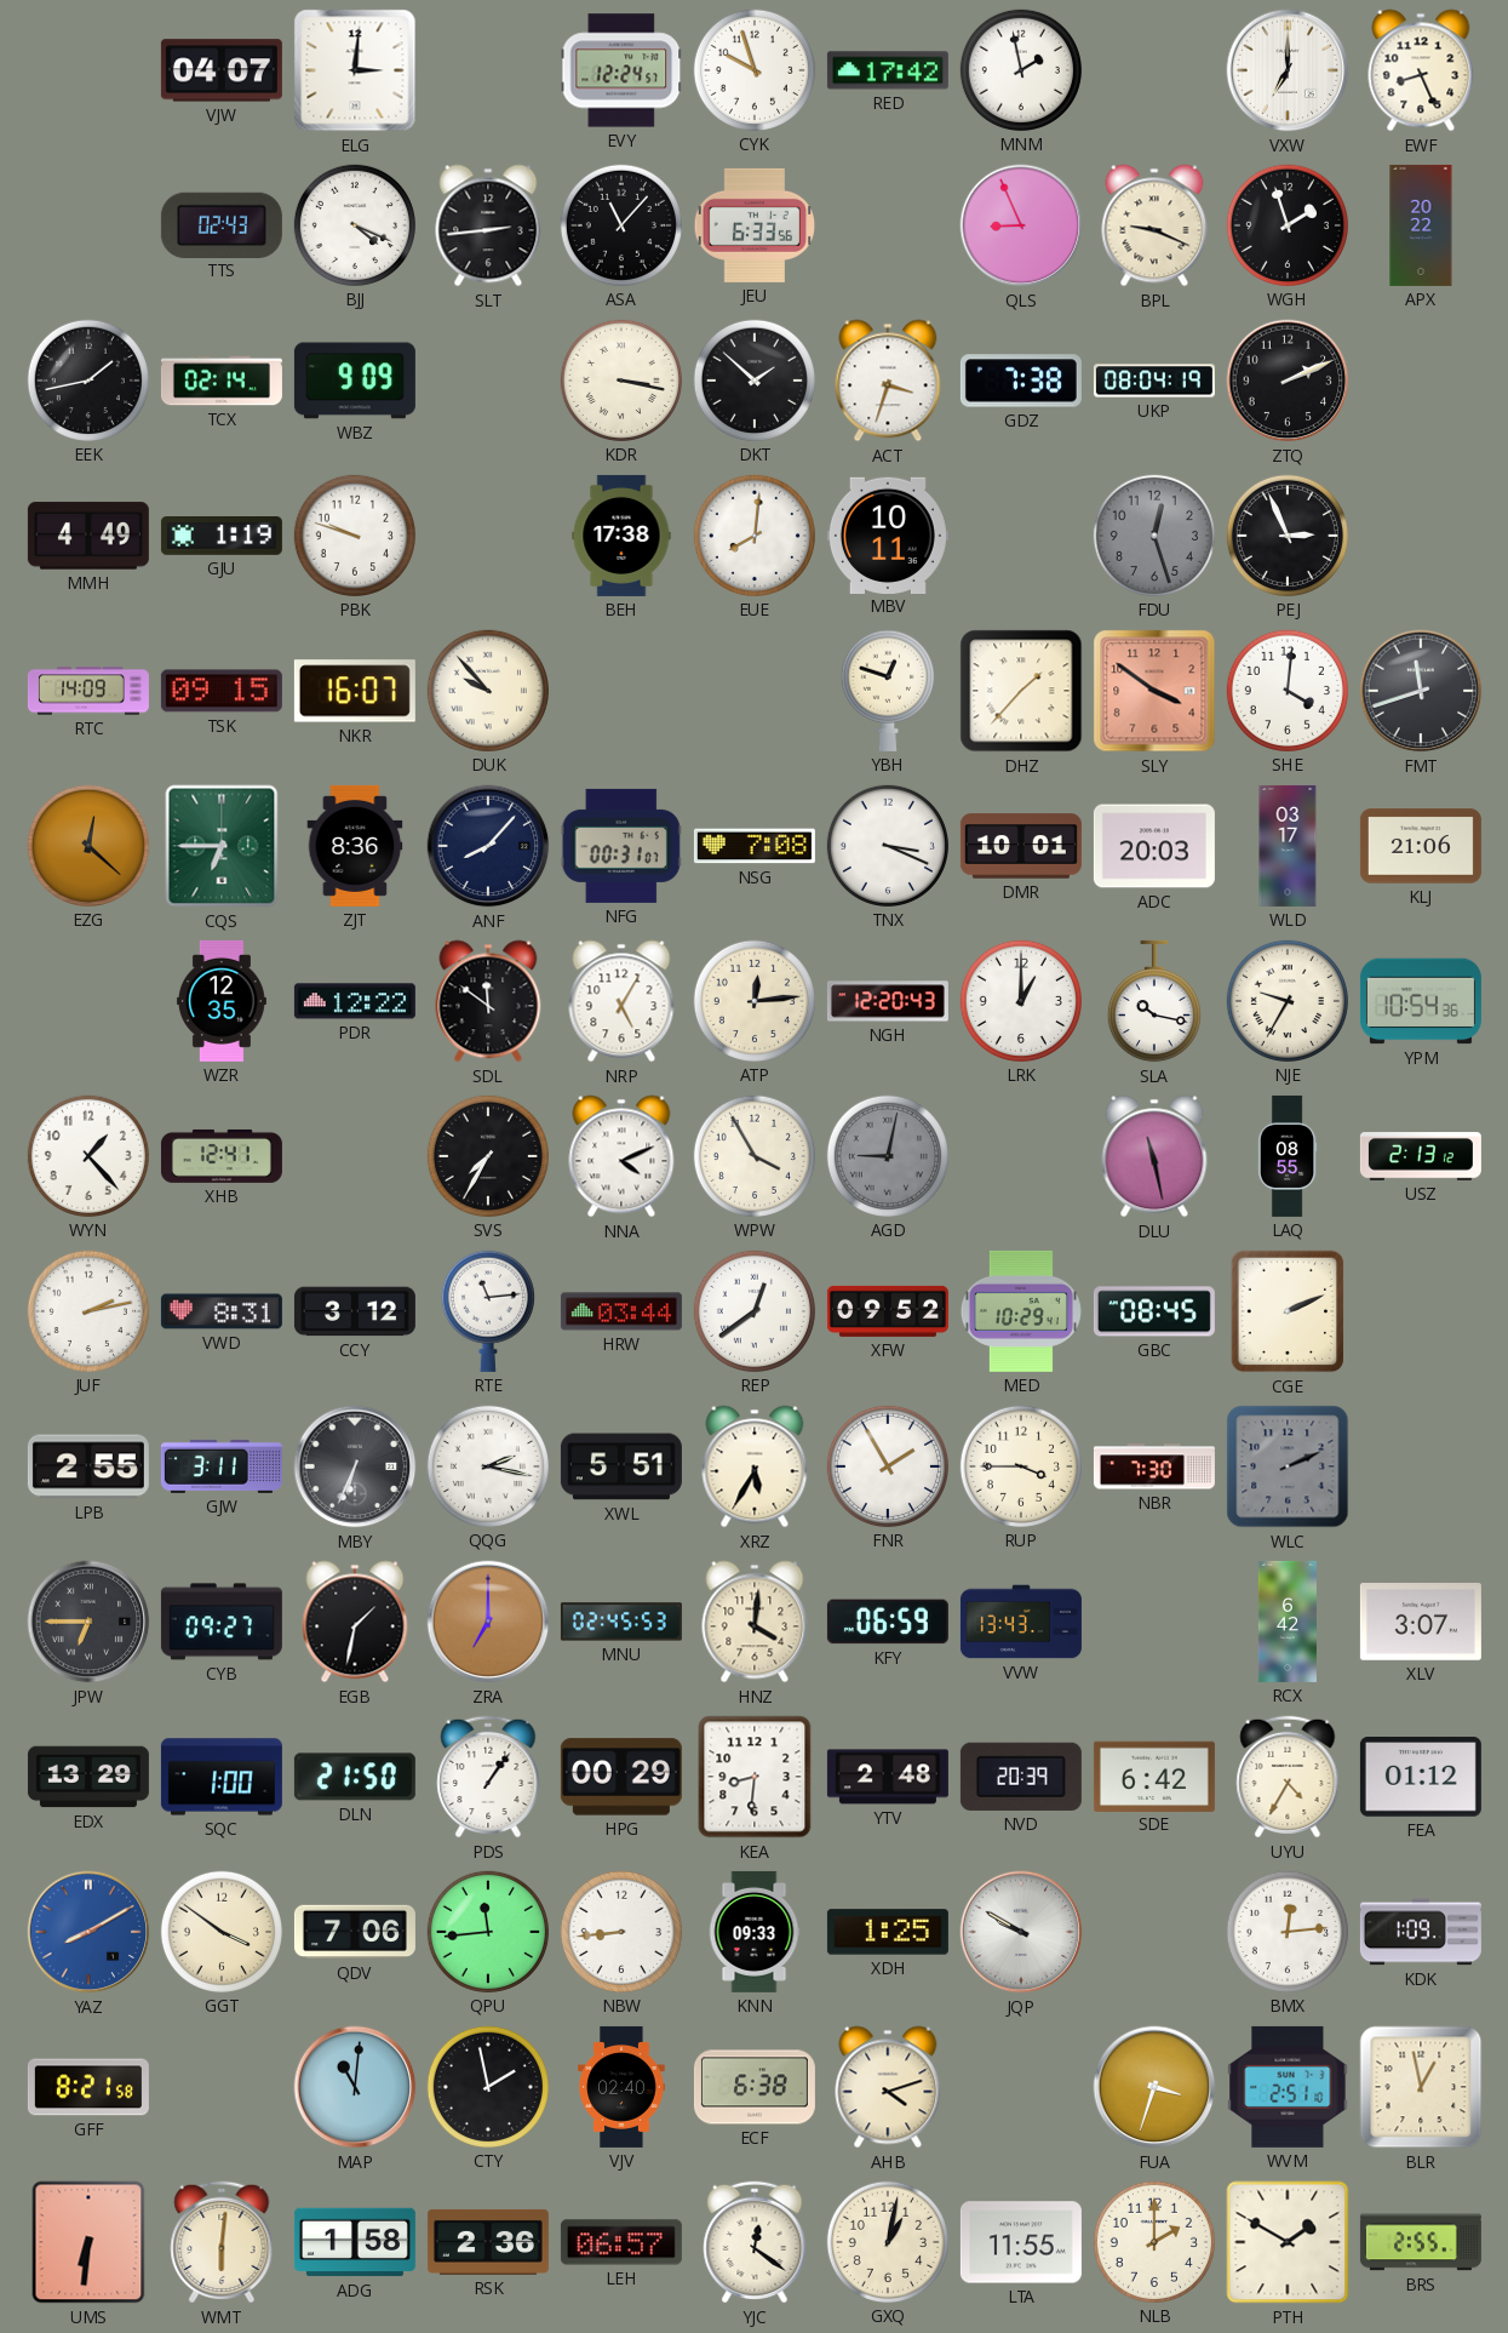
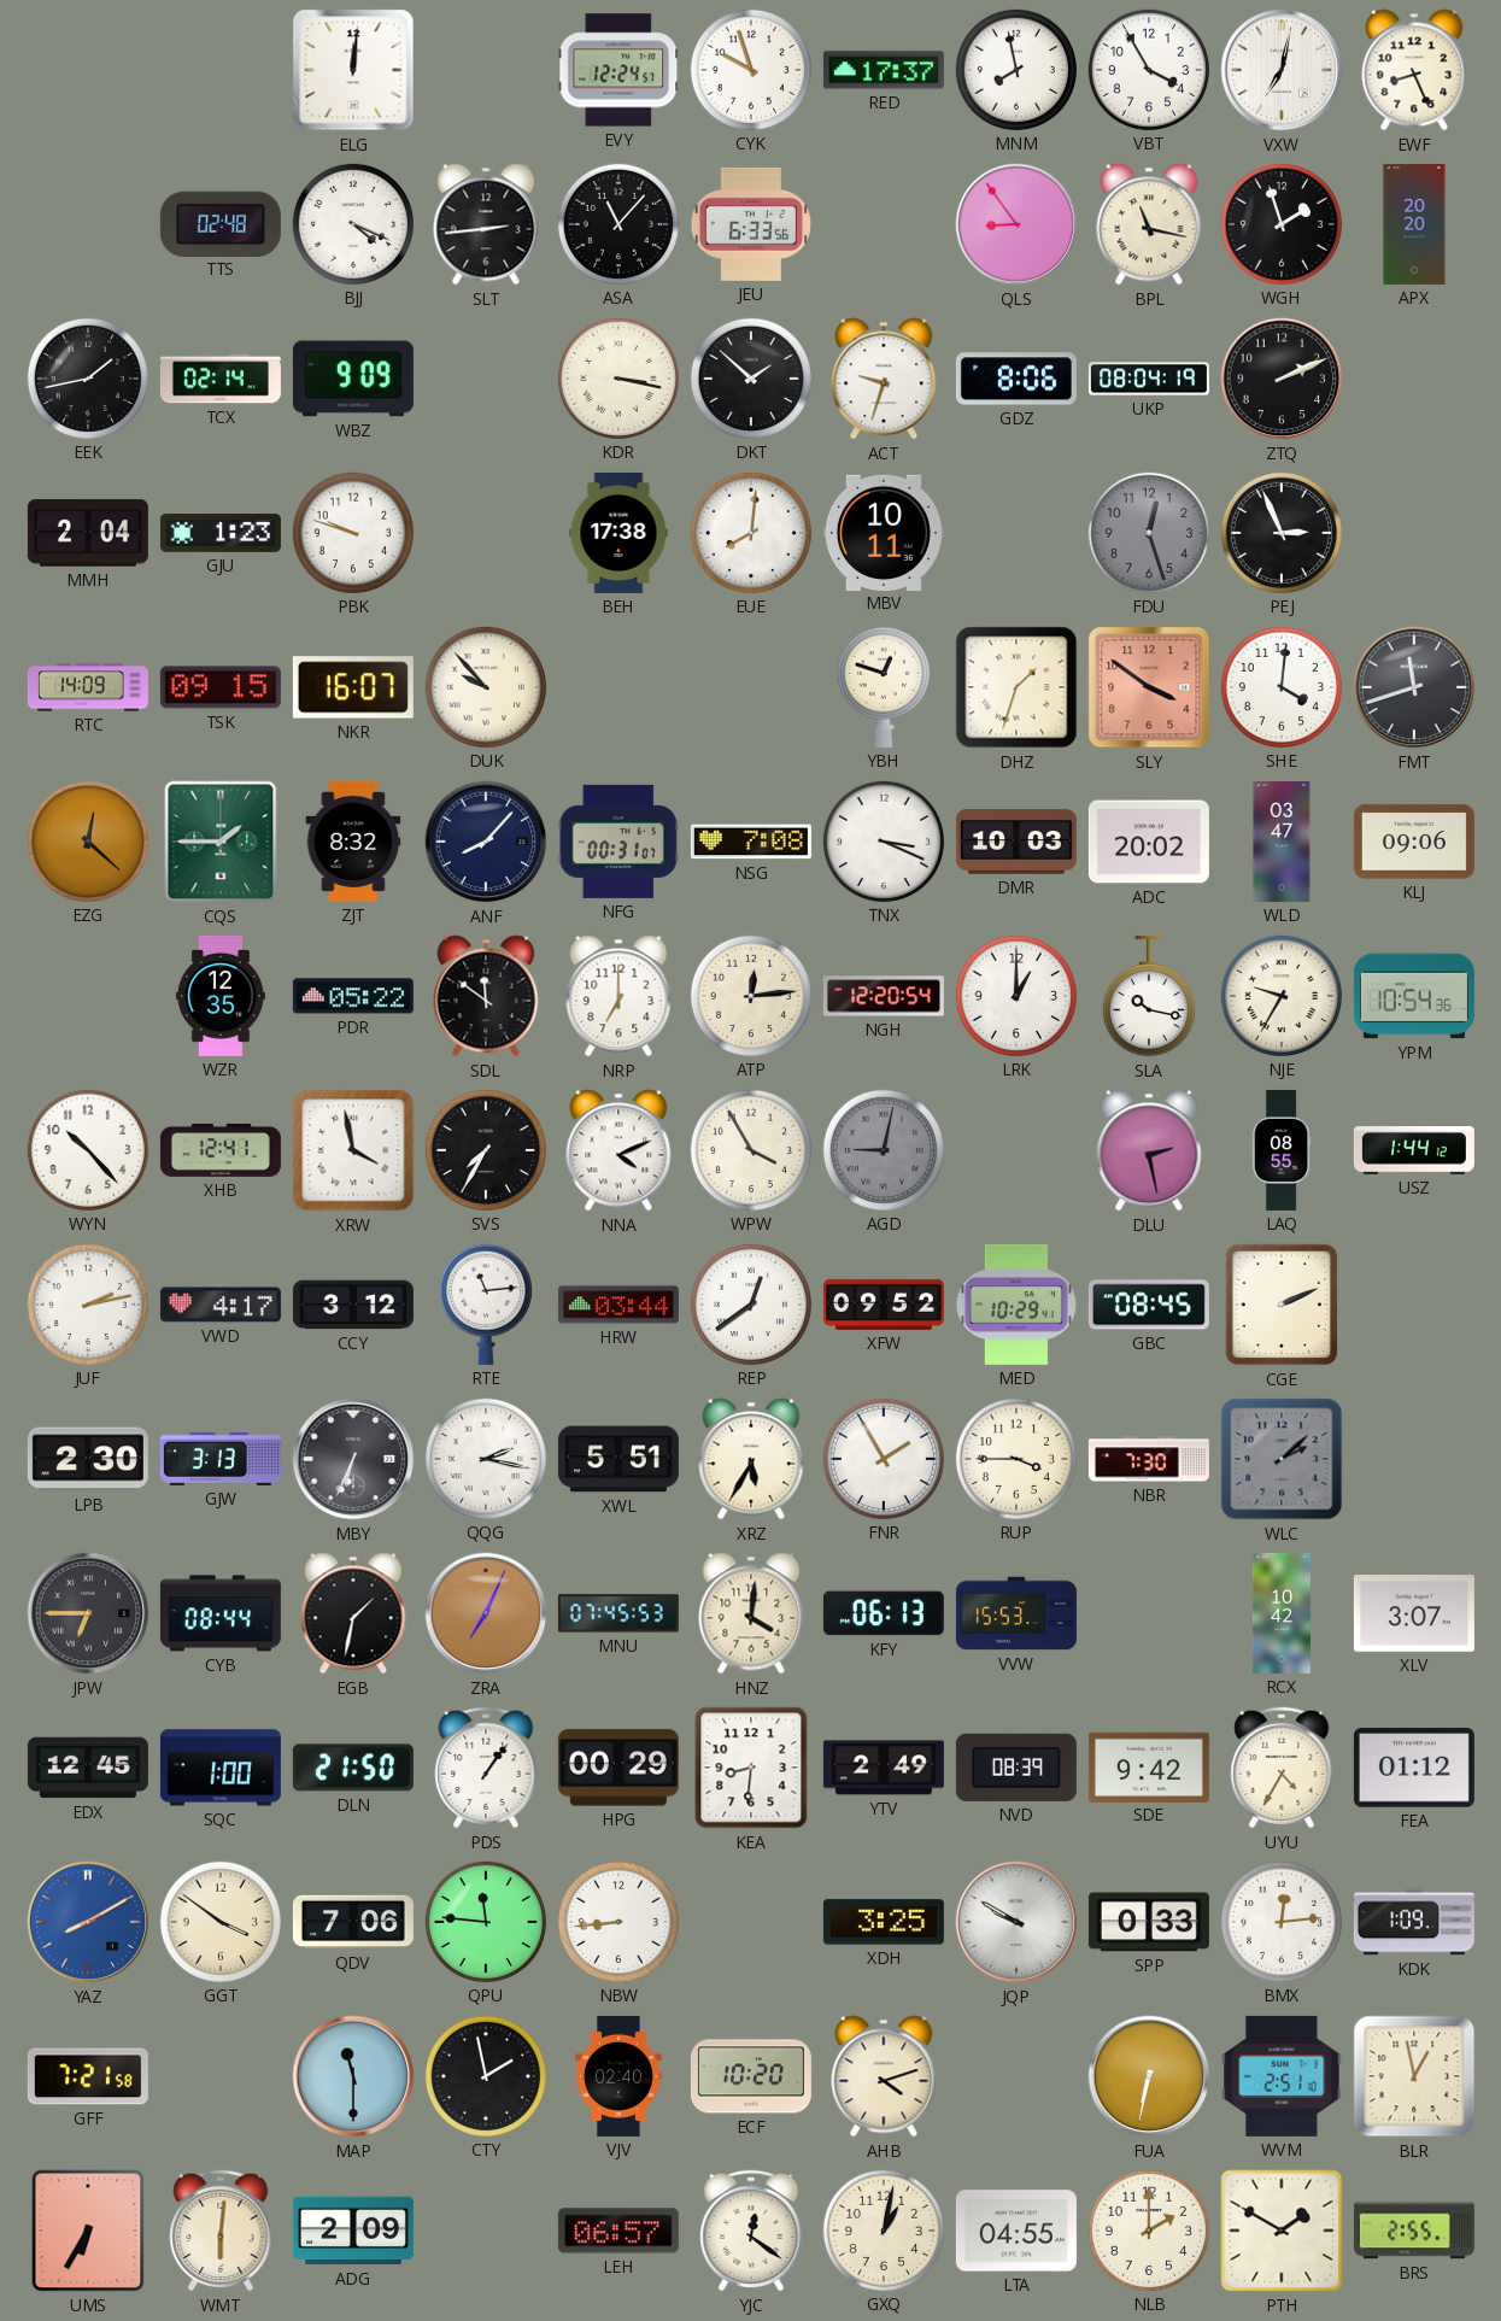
VJW: 04:07 -> none
ELG: 3:01 -> 12:01
RED: 17:42 -> 17:37
MNM: 1:58 -> 7:58
VBT: none -> 3:55
VXW: 7:00 -> 7:02
TTS: 02:43 -> 02:48
QLS: 8:56 -> 8:54
BPL: 9:19 -> 11:17
APX: 20:22 -> 20:20
ACT: 3:33 -> 9:33
GDZ: 7:38 -> 8:06
MMH: 4:49 -> 2:04
GJU: 1:19 -> 1:23
DHZ: 1:37 -> 1:33
CQS: 6:45 -> 1:45
ZJT: 8:36 -> 8:32
DMR: 10:01 -> 10:03
ADC: 20:03 -> 20:02
WLD: 03:17 -> 03:47
KLJ: 21:06 -> 09:06
PDR: 12:22 -> 05:22
NRP: 5:05 -> 7:00
NGH: 12:20:43 -> 12:20:54
WYN: 1:23 -> 10:23
XRW: none -> 3:58
DLU: 11:28 -> 2:28
USZ: 2:13 -> 1:44
VWD: 8:31 -> 4:17
LPB: 2:55 -> 2:30
GJW: 3:11 -> 3:13
WLC: 2:11 -> 2:08
CYB: 09:27 -> 08:44
ZRA: 7:00 -> 7:04
MNU: 02:45 -> 07:45
KFY: 06:59 -> 06:13
VVW: 13:43 -> 15:53
RCX: 6:42 -> 10:42
EDX: 13:29 -> 12:45
YTV: 2:48 -> 2:49
NVD: 20:39 -> 08:39
SDE: 6:42 -> 9:42
QPU: 11:44 -> 11:46
KNN: 09:33 -> none
XDH: 1:25 -> 3:25
SPP: none -> 0:33
GFF: 8:21 -> 7:21
MAP: 11:01 -> 11:30
ECF: 6:38 -> 10:20
FUA: 3:33 -> 6:32
UMS: 6:31 -> 6:35
ADG: 1:58 -> 2:09
RSK: 2:36 -> none
LTA: 11:55 -> 04:55
